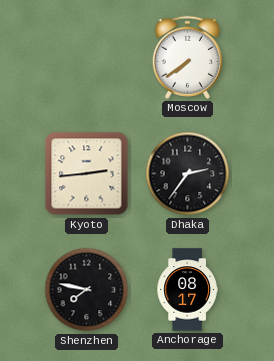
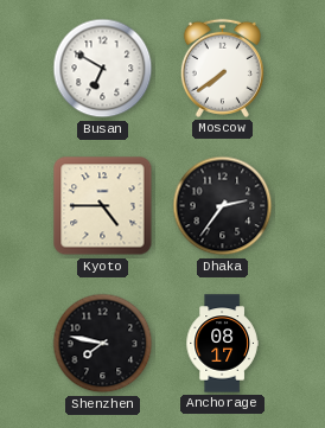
Busan: none -> 6:50
Kyoto: 2:44 -> 4:45
